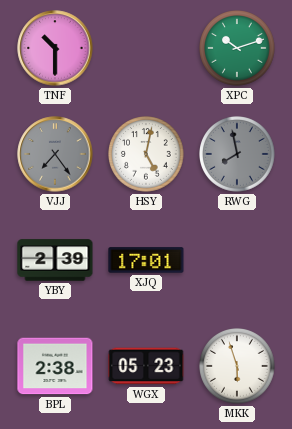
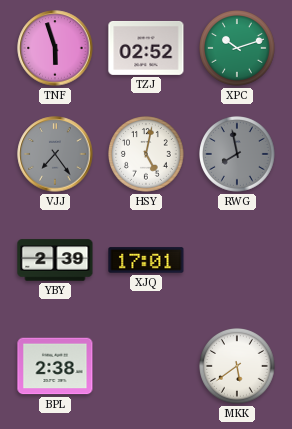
TNF: 10:30 -> 5:57
TZJ: none -> 02:52
WGX: 05:23 -> none
MKK: 5:57 -> 5:39
